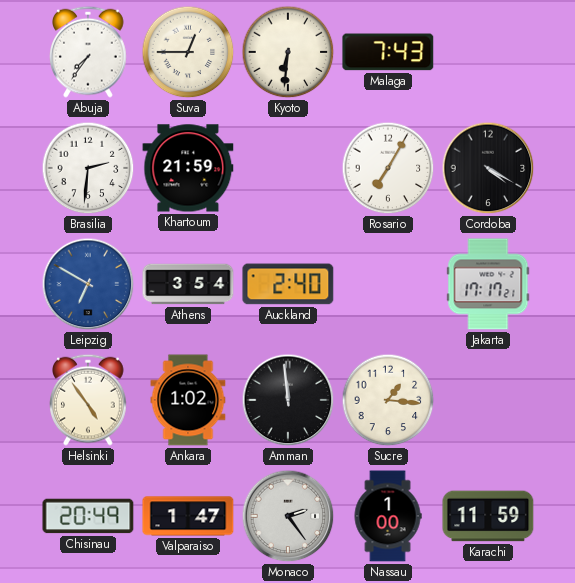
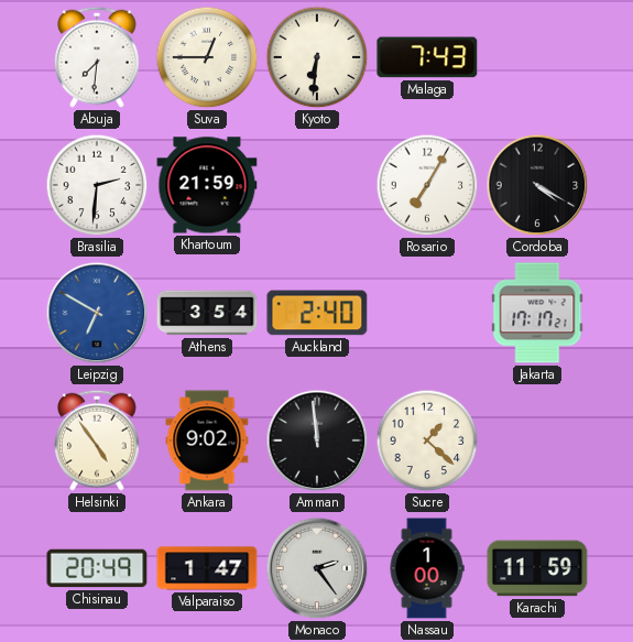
Abuja: 7:36 -> 7:31
Ankara: 1:02 -> 9:02
Sucre: 1:16 -> 1:22
